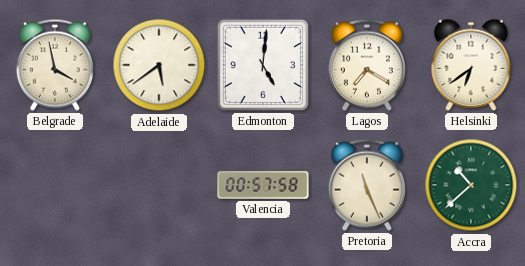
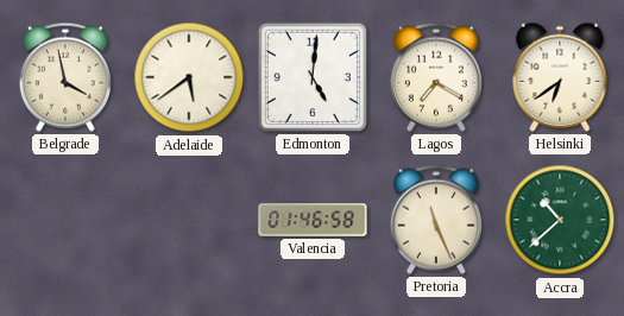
Valencia: 00:57 -> 01:46
